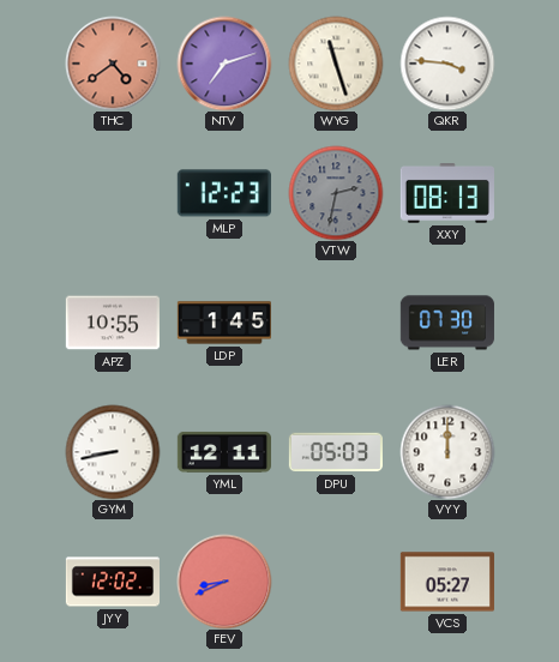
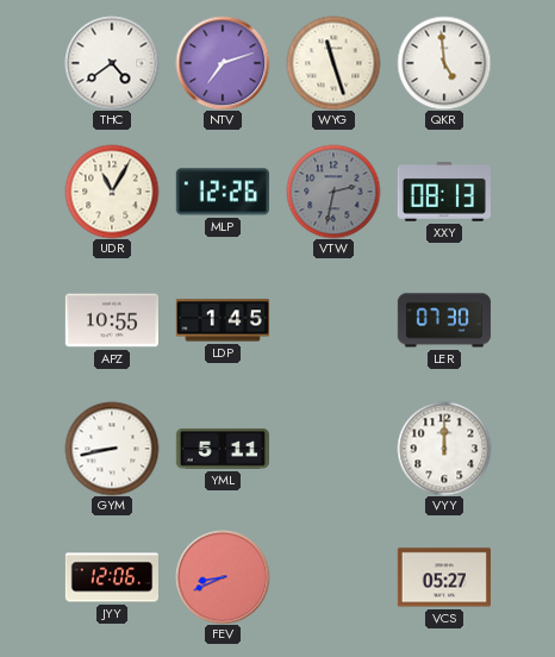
THC dial: salmon -> white
QKR: 3:46 -> 4:59
UDR: none -> 11:05
MLP: 12:23 -> 12:26
YML: 12:11 -> 5:11
DPU: 05:03 -> none
JYY: 12:02 -> 12:06
